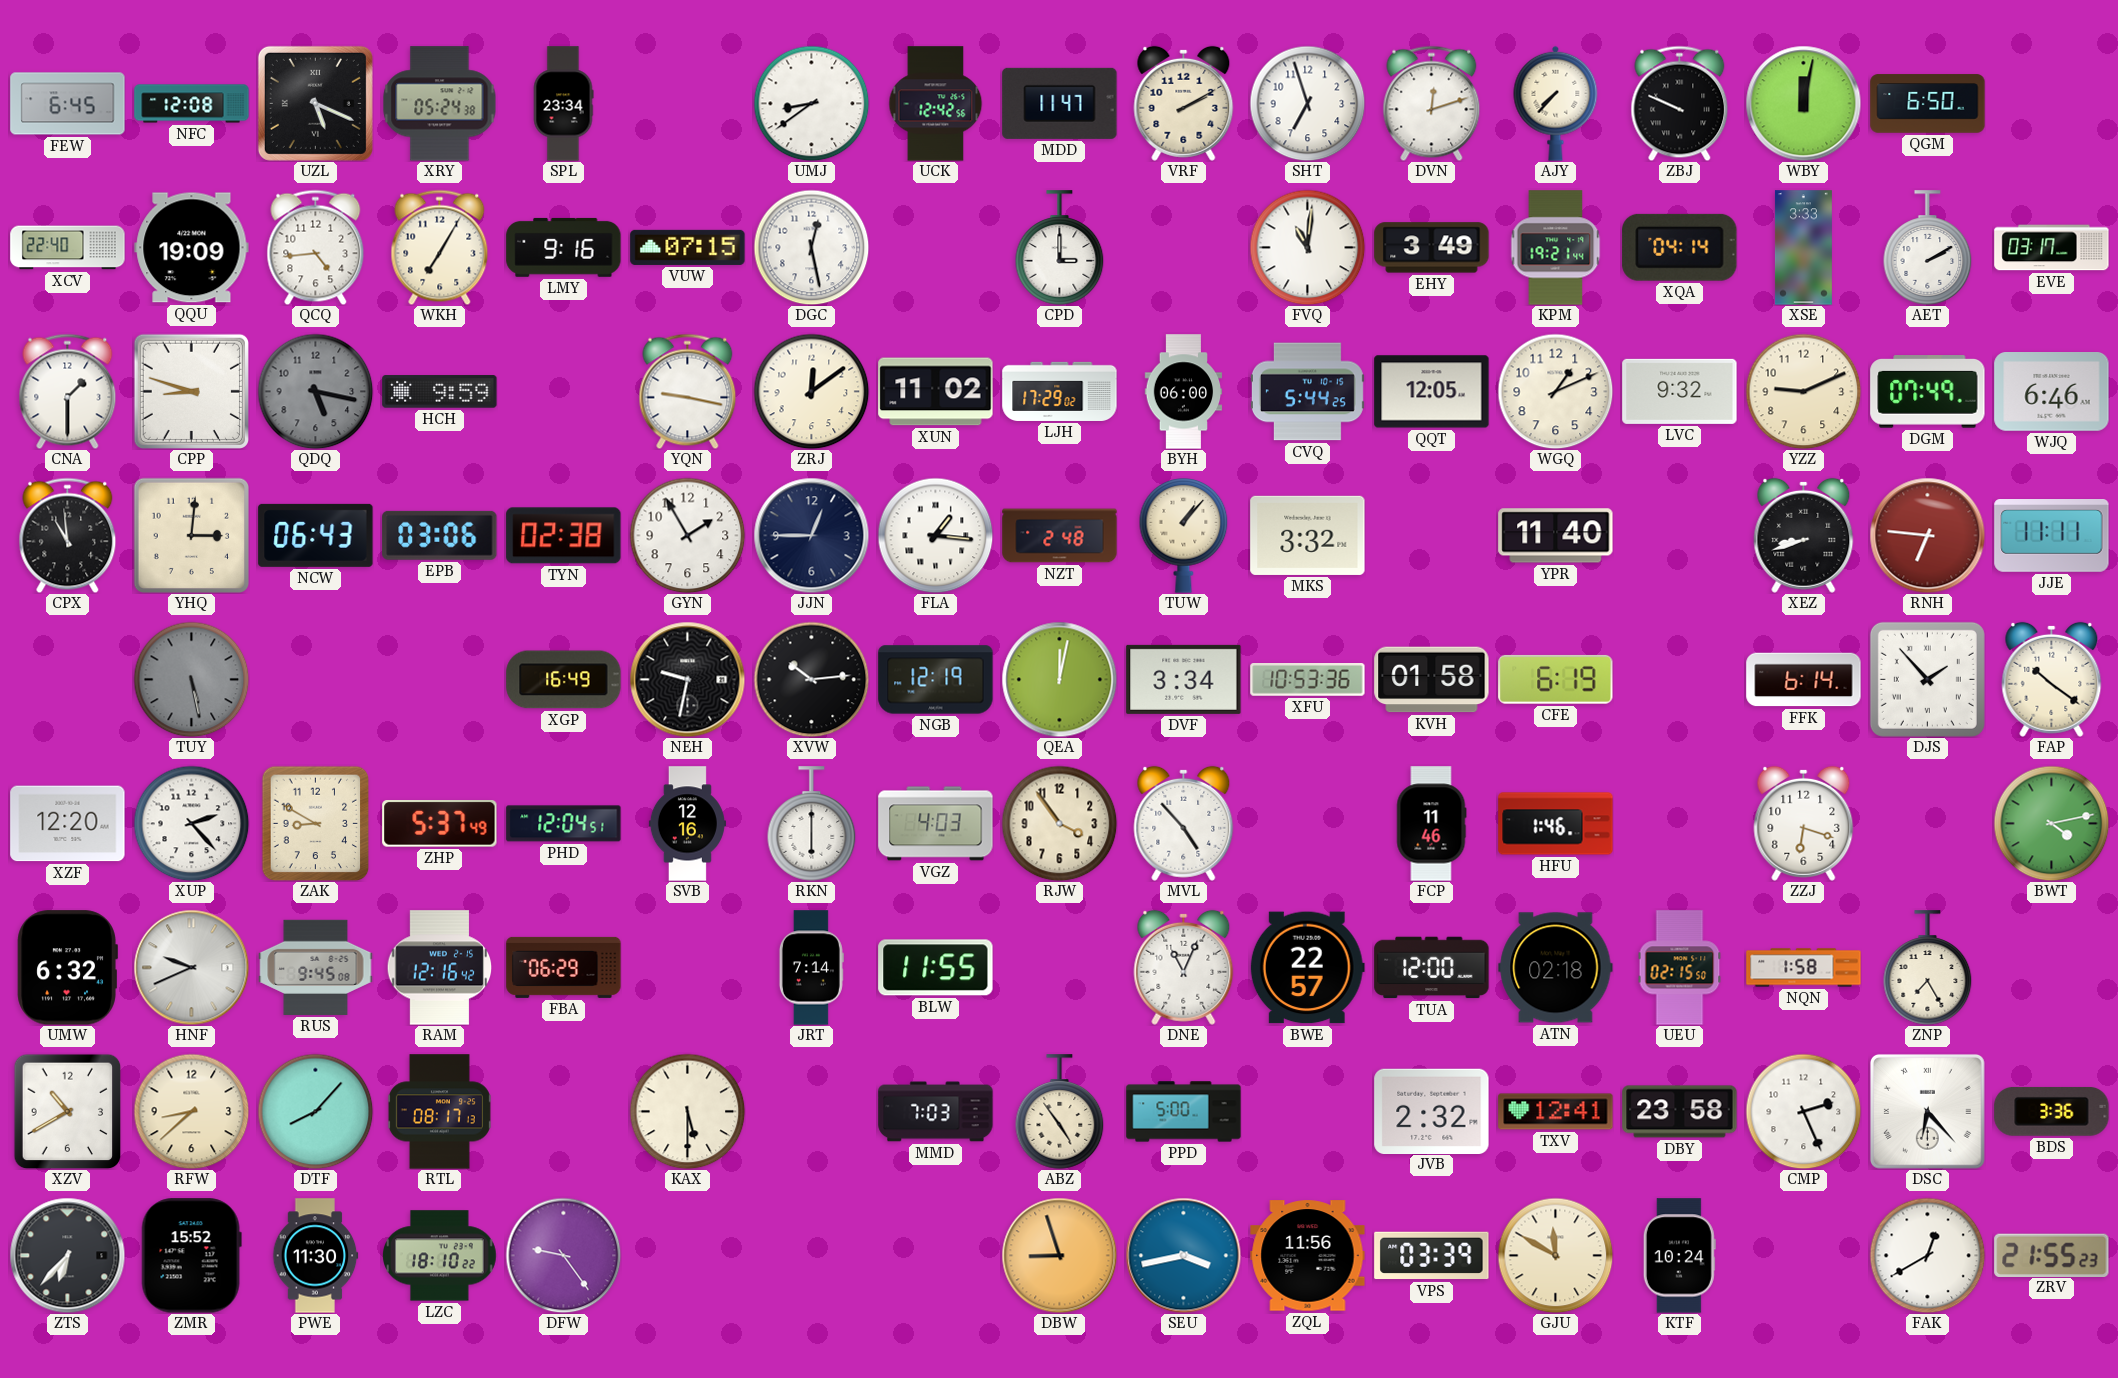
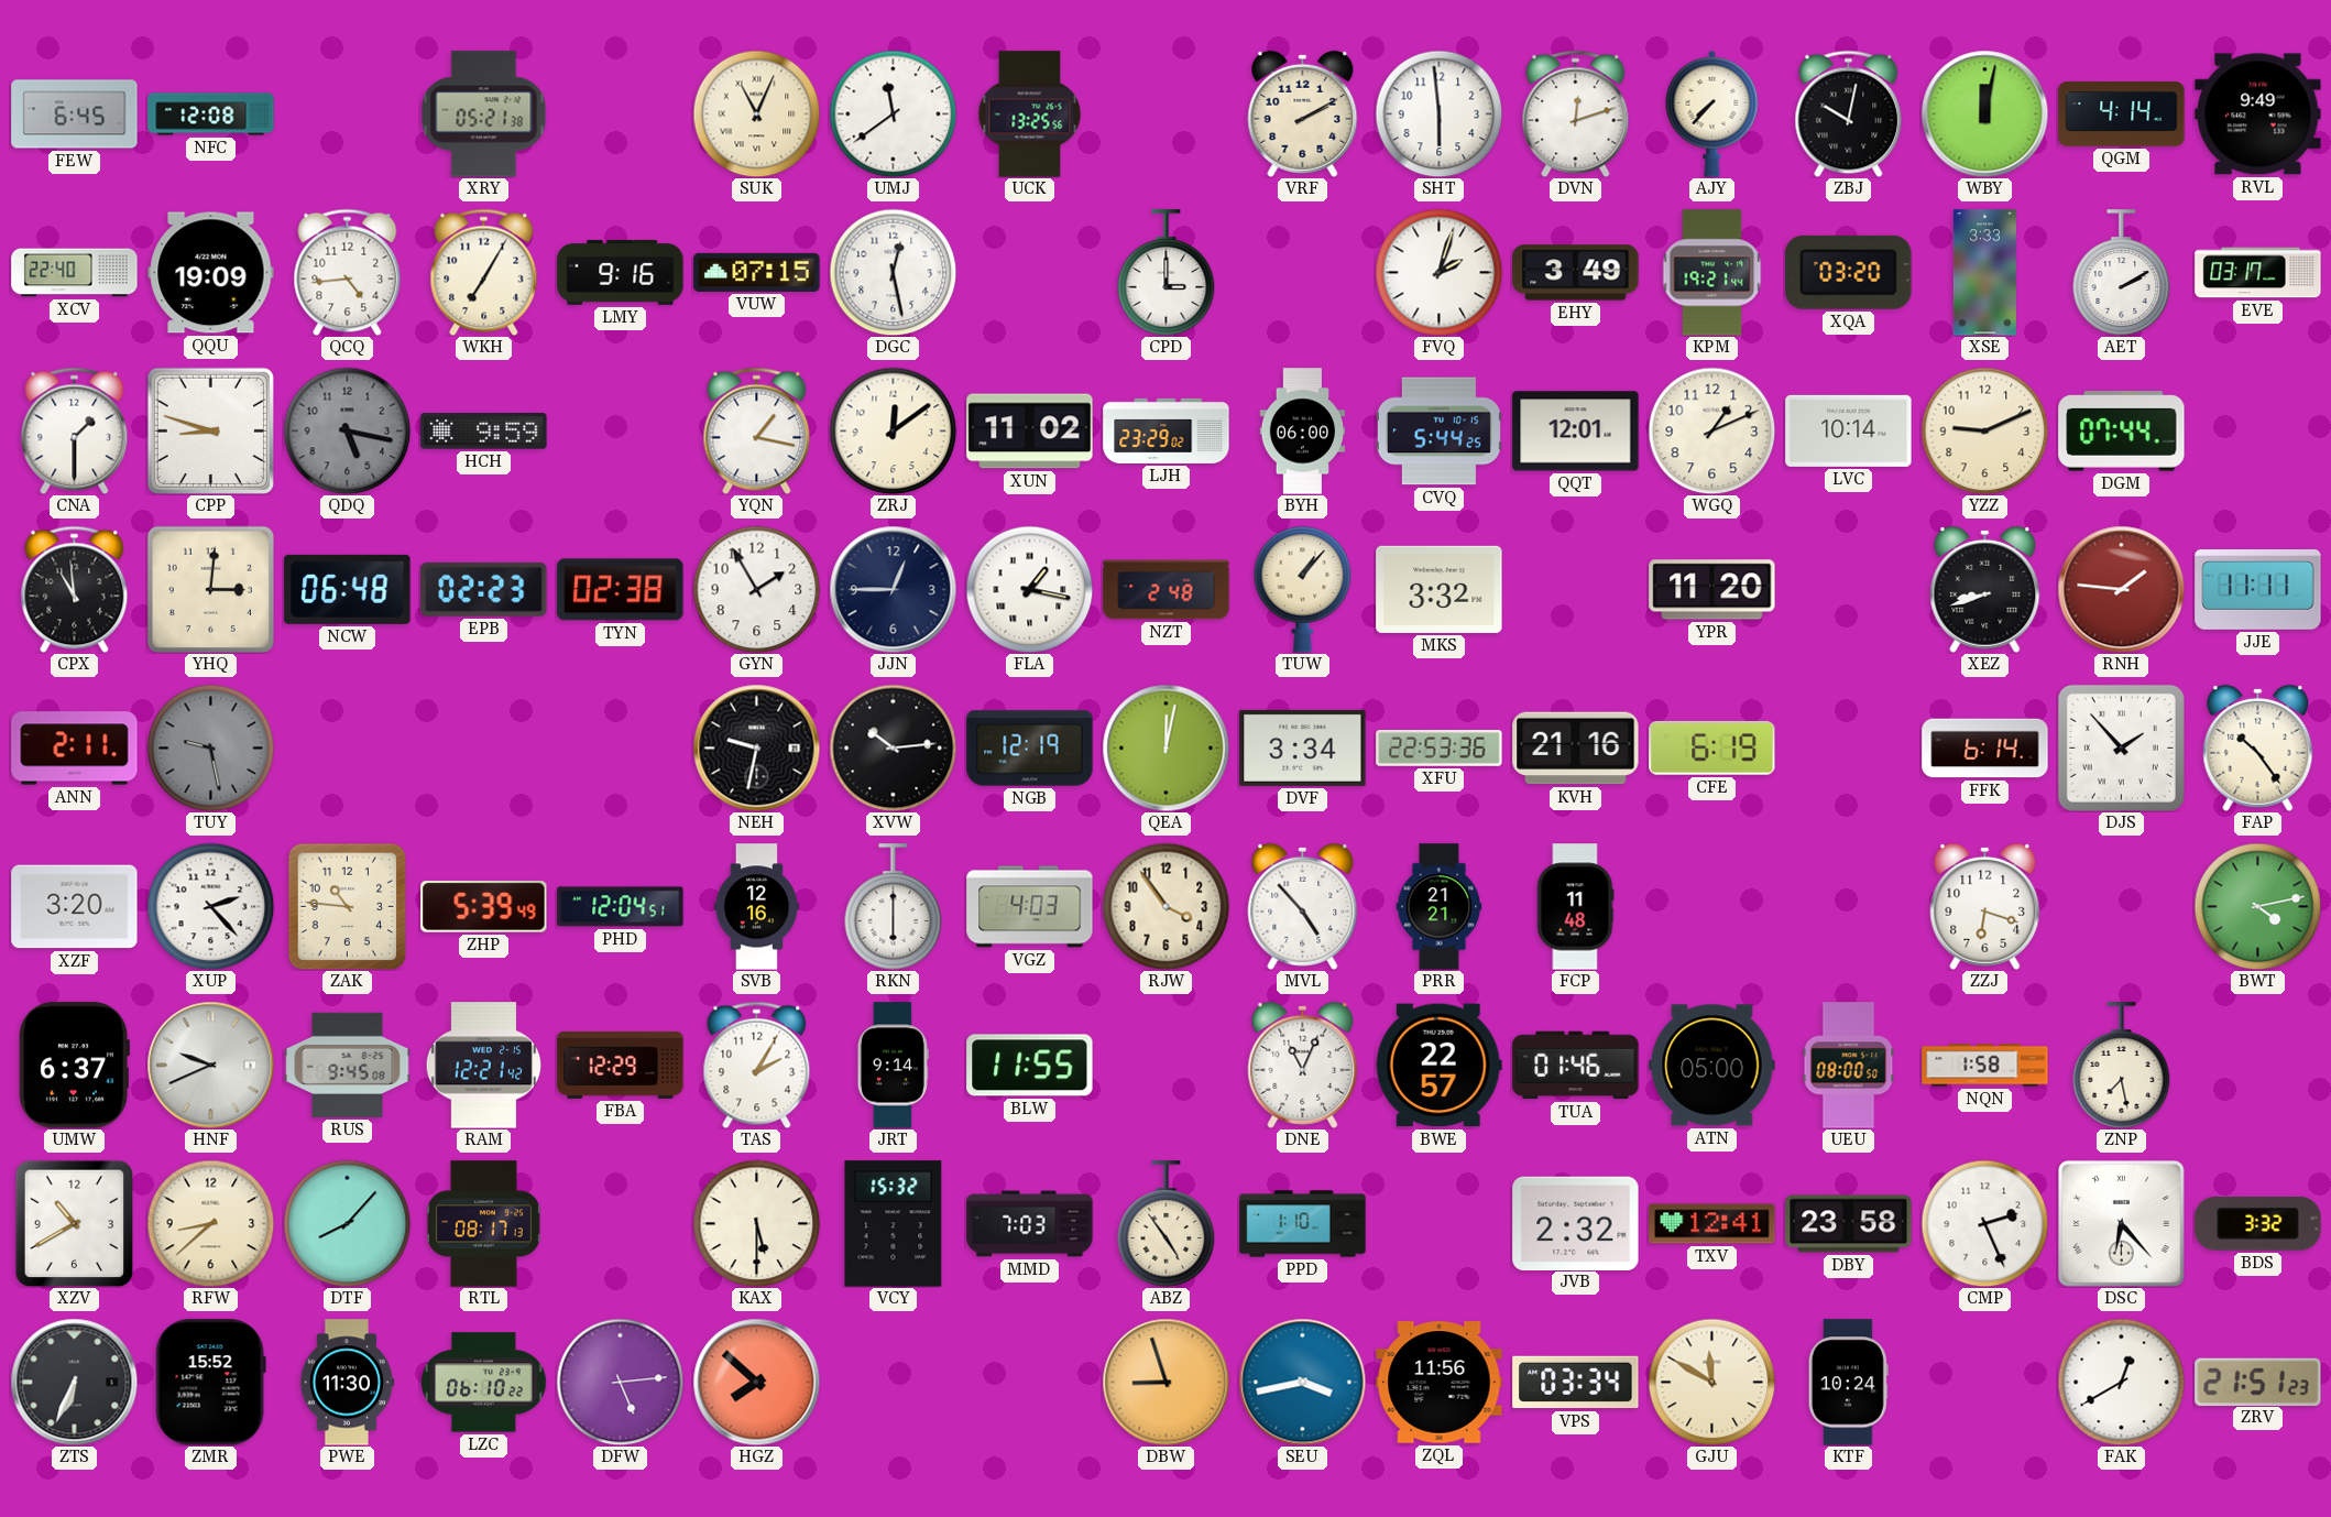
UZL: 5:19 -> none
XRY: 05:24 -> 05:21
SPL: 23:34 -> none
SUK: none -> 11:04
UMJ: 8:39 -> 11:39
UCK: 12:42 -> 13:25
MDD: 11:47 -> none
SHT: 6:57 -> 5:59
ZBJ: 9:49 -> 10:02
QGM: 6:50 -> 4:14
RVL: none -> 9:49
FVQ: 11:01 -> 2:03
XQA: 04:14 -> 03:20
YQN: 9:17 -> 1:17
LJH: 17:29 -> 23:29
QQT: 12:05 -> 12:01
LVC: 9:32 -> 10:14
DGM: 07:49 -> 07:44
WJQ: 6:46 -> none
NCW: 06:43 -> 06:48
EPB: 03:06 -> 02:23
FLA: 1:16 -> 1:17
YPR: 11:40 -> 11:20
RNH: 6:46 -> 1:46
ANN: none -> 2:11
TUY: 5:28 -> 9:28
XGP: 16:49 -> none
XFU: 10:53 -> 22:53
KVH: 01:58 -> 21:16
FAP: 10:21 -> 10:24
XZF: 12:20 -> 3:20
ZAK: 8:50 -> 10:46
ZHP: 5:37 -> 5:39
PRR: none -> 21:21
FCP: 11:46 -> 11:48
HFU: 1:46 -> none
UMW: 6:32 -> 6:37
RAM: 12:16 -> 12:21
FBA: 06:29 -> 12:29
TAS: none -> 2:05
JRT: 7:14 -> 9:14
TUA: 12:00 -> 01:46
ATN: 02:18 -> 05:00
UEU: 02:15 -> 08:00
ZNP: 7:25 -> 7:28
VCY: none -> 15:32
PPD: 5:00 -> 1:10
BDS: 3:36 -> 3:32
ZTS: 6:37 -> 6:34
LZC: 18:10 -> 06:10
DFW: 9:24 -> 5:14
HGZ: none -> 7:52
VPS: 03:39 -> 03:34
ZRV: 21:55 -> 21:51
